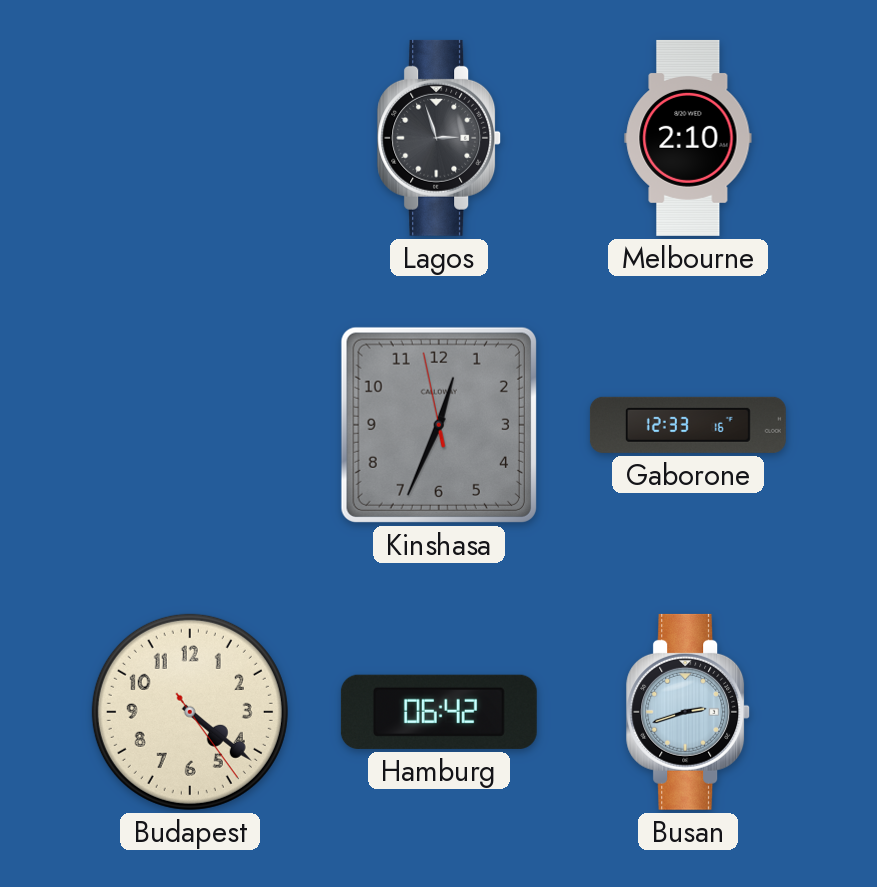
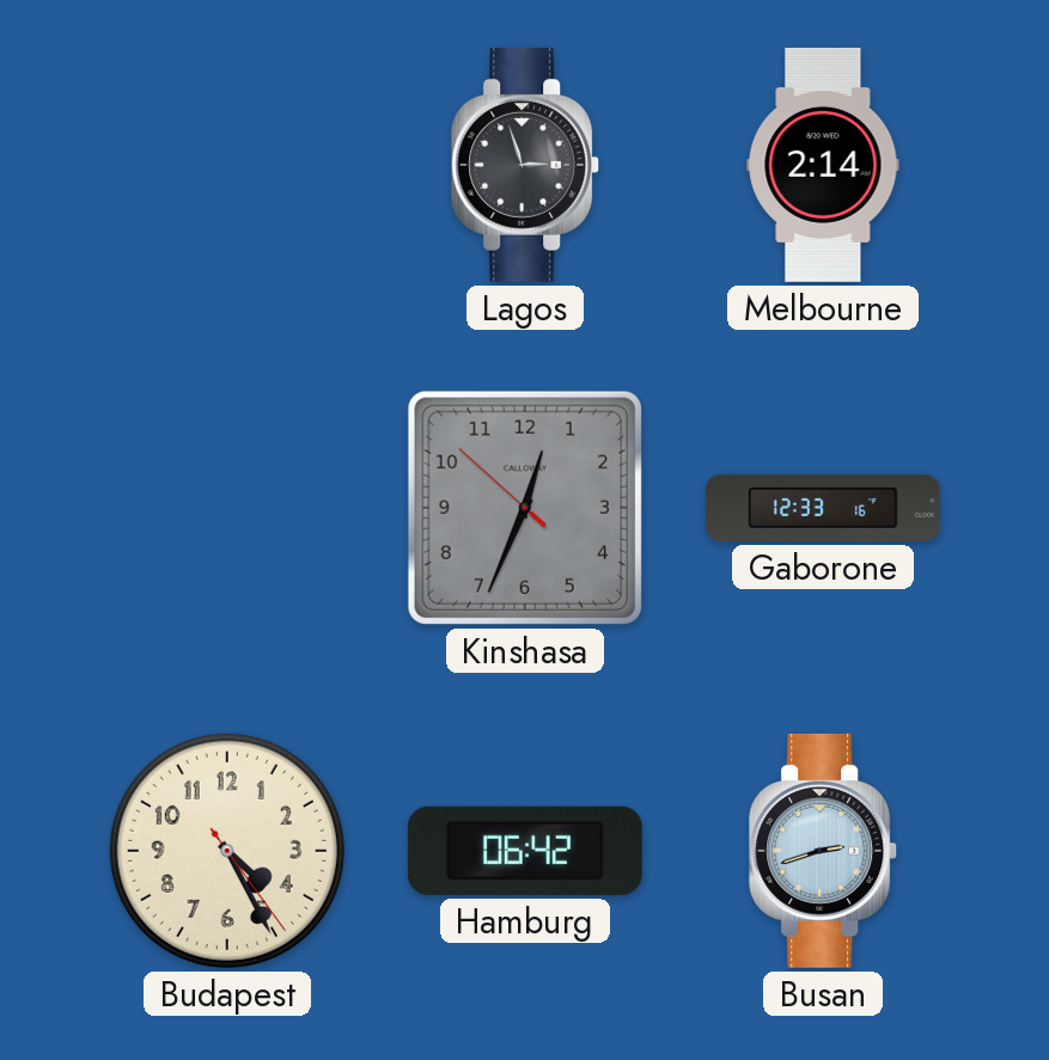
Melbourne: 2:10 -> 2:14
Kinshasa: 12:33:58 -> 12:33:52
Budapest: 4:21 -> 4:25
